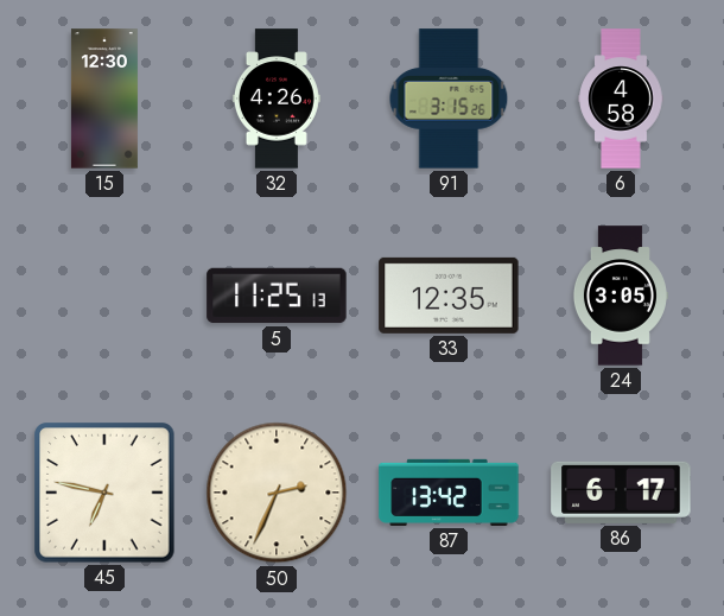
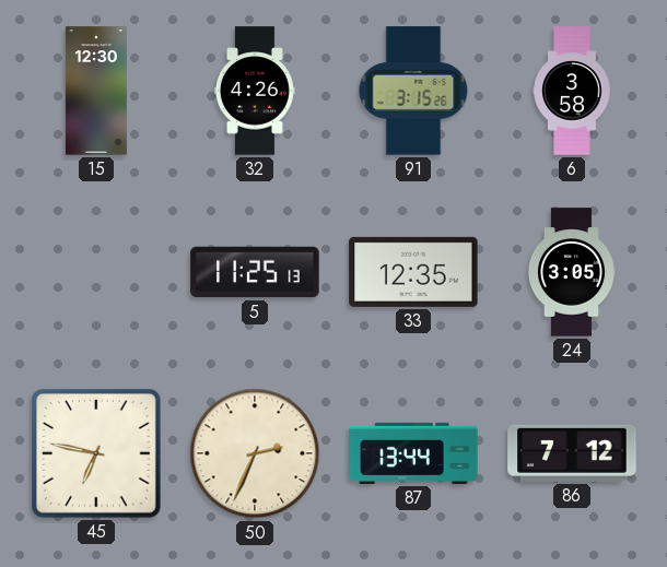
6: 4:58 -> 3:58
87: 13:42 -> 13:44
86: 6:17 -> 7:12
